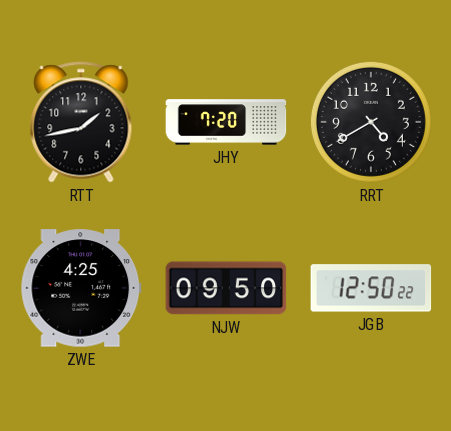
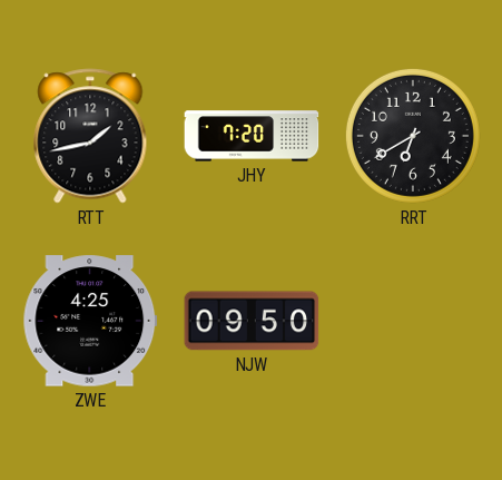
RRT: 4:40 -> 6:40
JGB: 12:50 -> none
